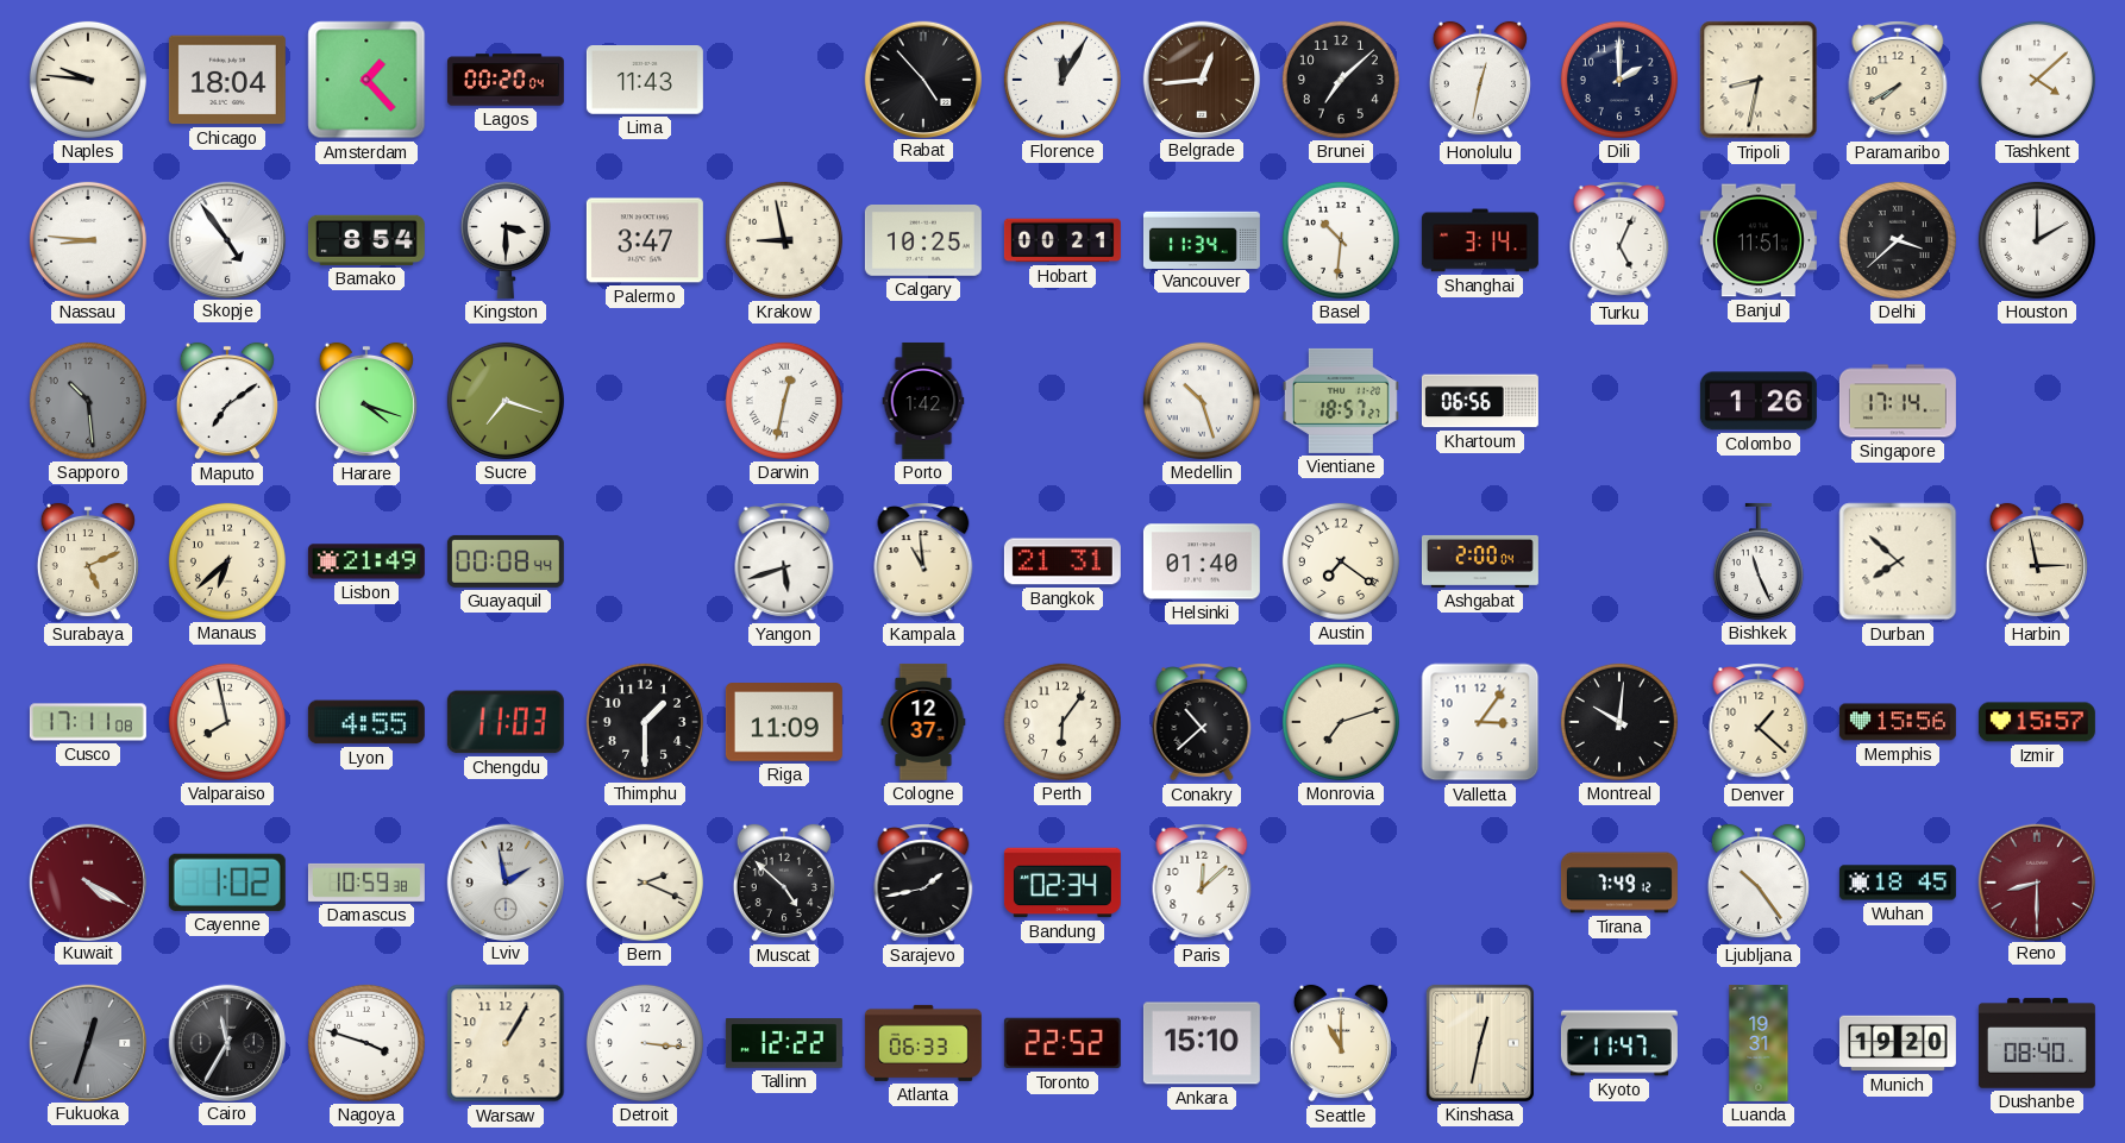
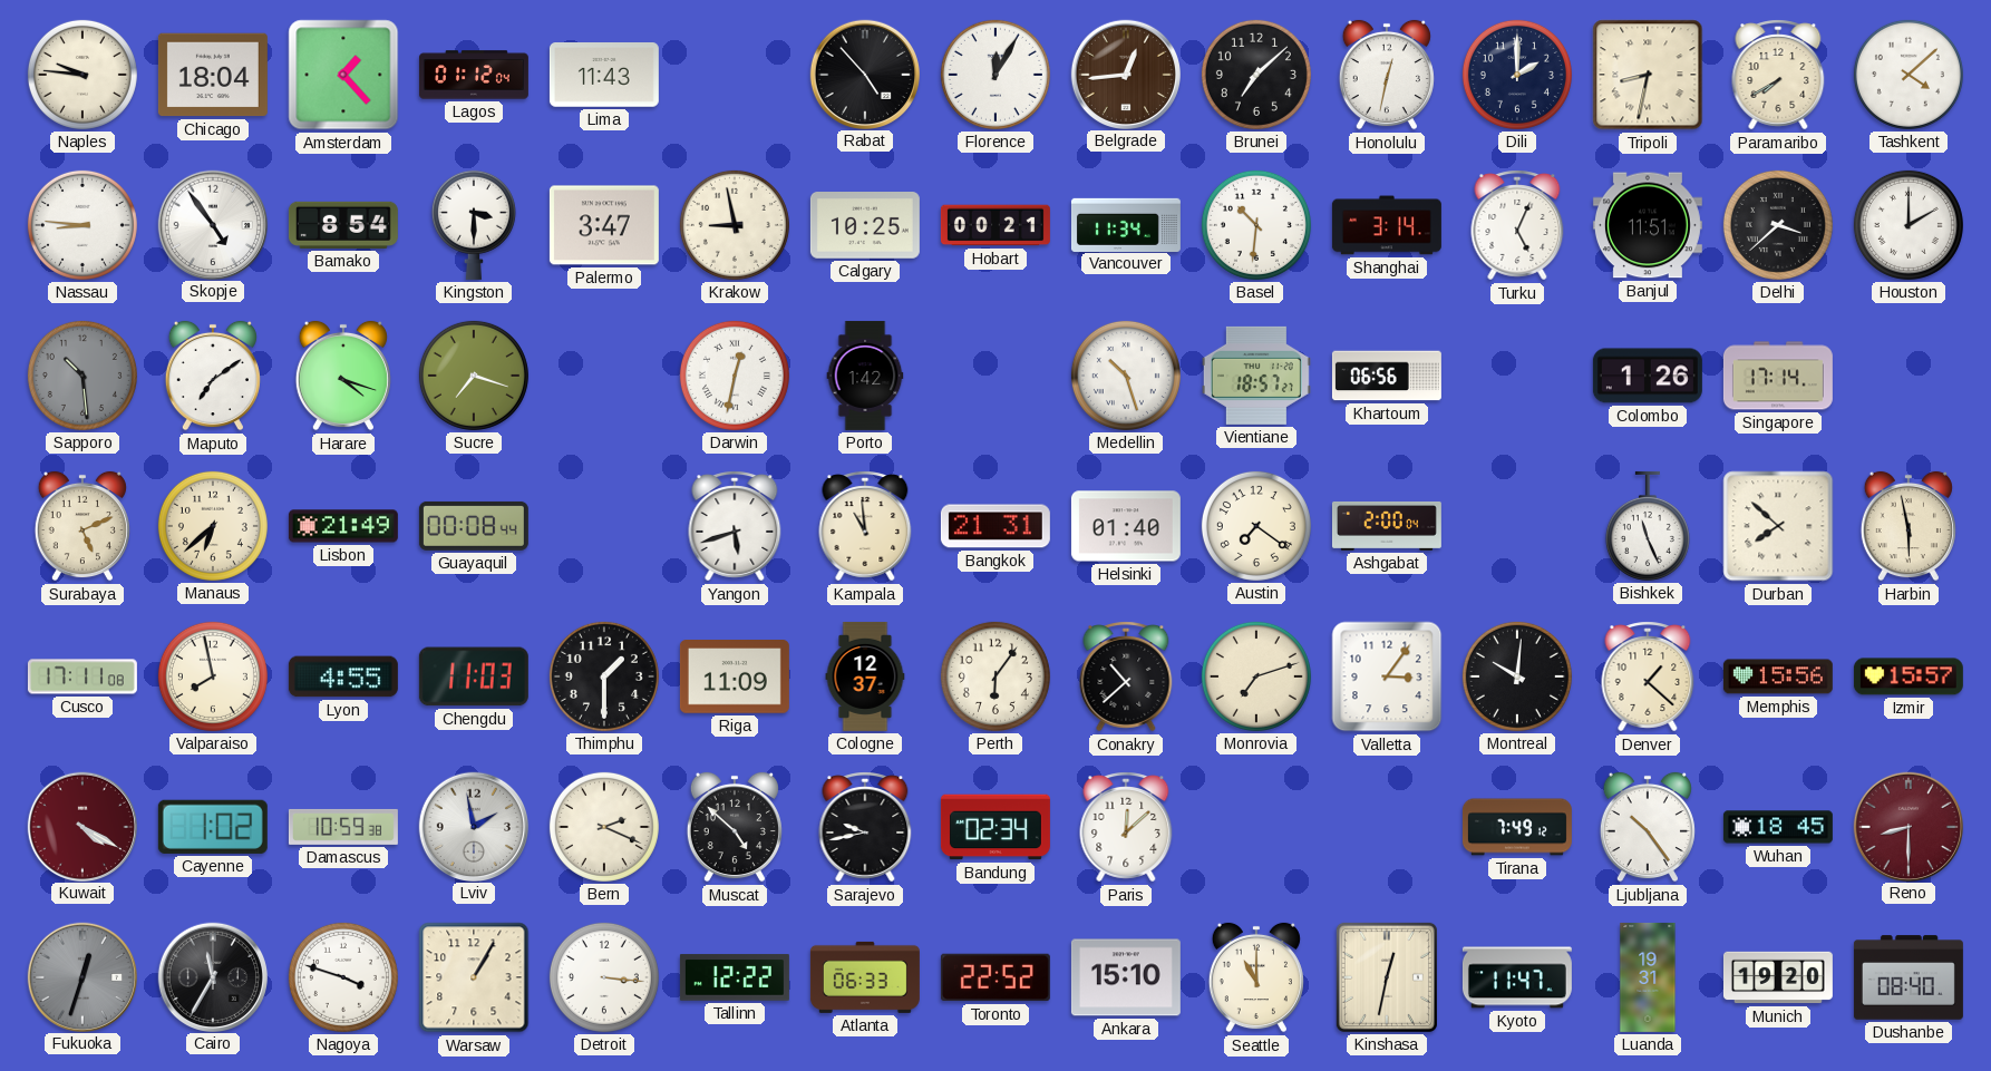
Lagos: 00:20 -> 01:12
Harbin: 2:58 -> 5:58
Sarajevo: 1:43 -> 9:43
